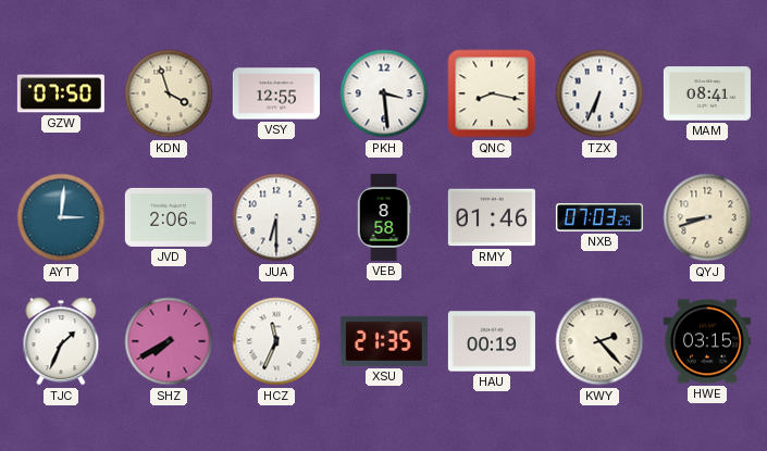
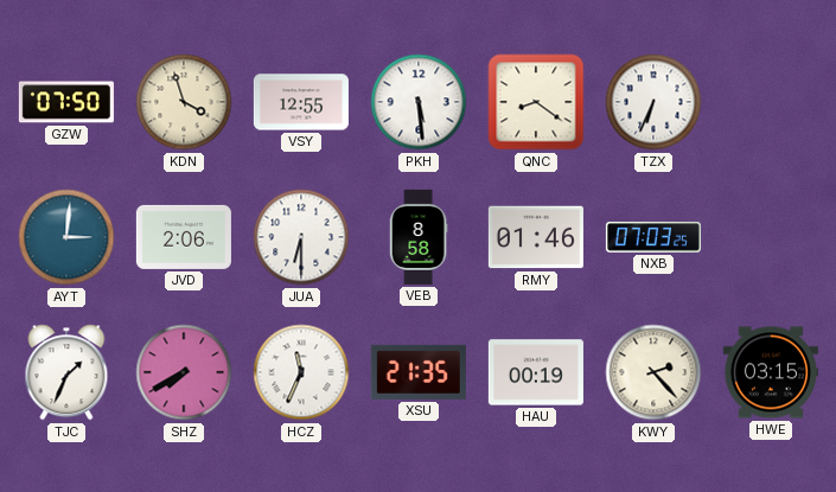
PKH: 3:29 -> 5:29
QNC: 8:17 -> 8:21
MAM: 08:41 -> none
QYJ: 8:42 -> none
